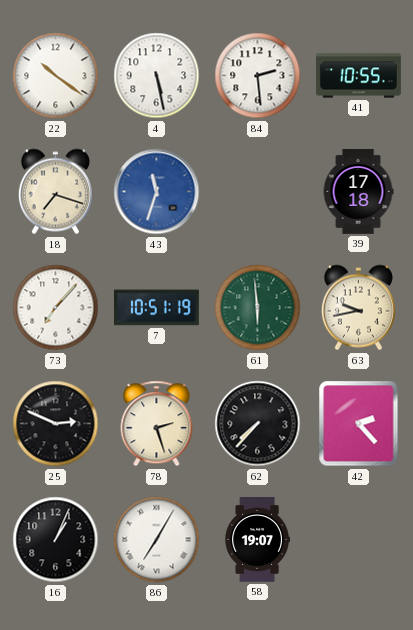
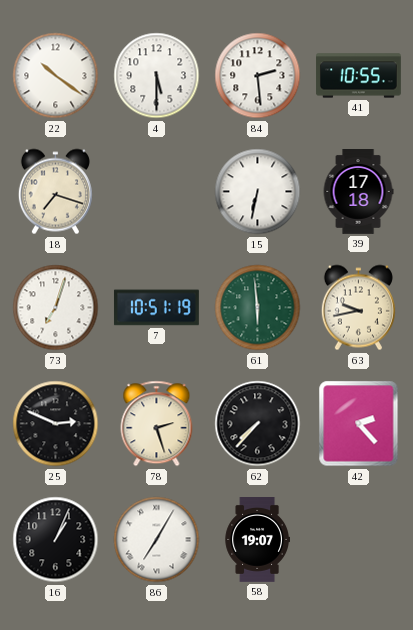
4: 5:28 -> 5:30
43: 11:33 -> none
15: none -> 6:32
73: 7:07 -> 7:03
